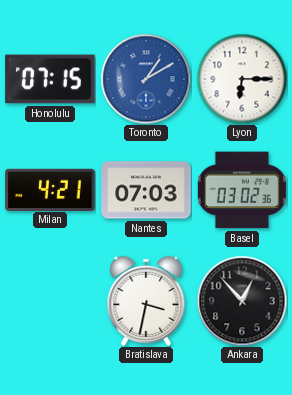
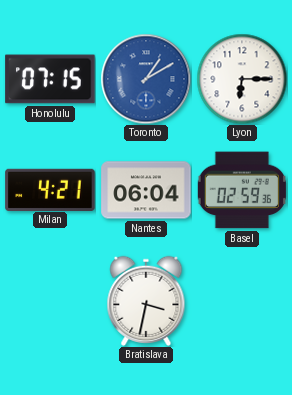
Nantes: 07:03 -> 06:04
Basel: 03:02 -> 02:59
Ankara: 12:53 -> none
